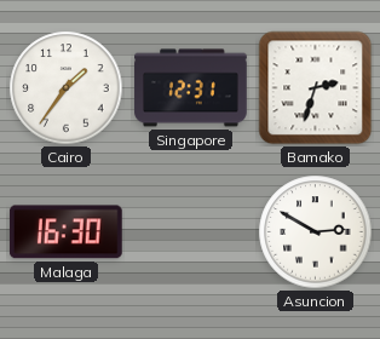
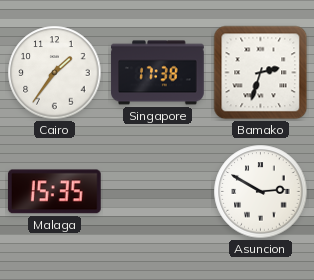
Singapore: 12:31 -> 17:38
Malaga: 16:30 -> 15:35
